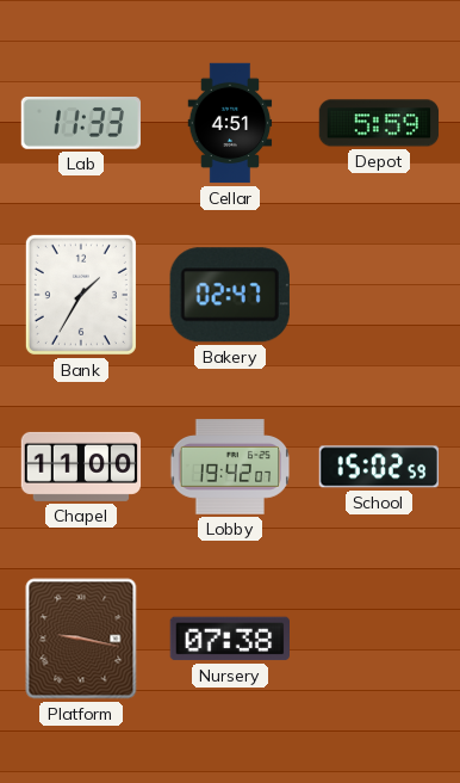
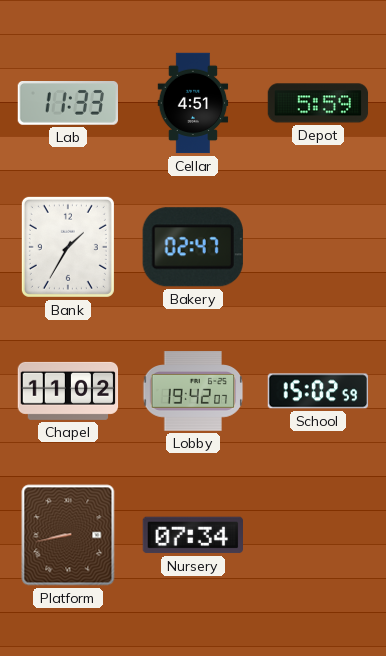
Chapel: 11:00 -> 11:02
Platform: 9:17 -> 8:43
Nursery: 07:38 -> 07:34
